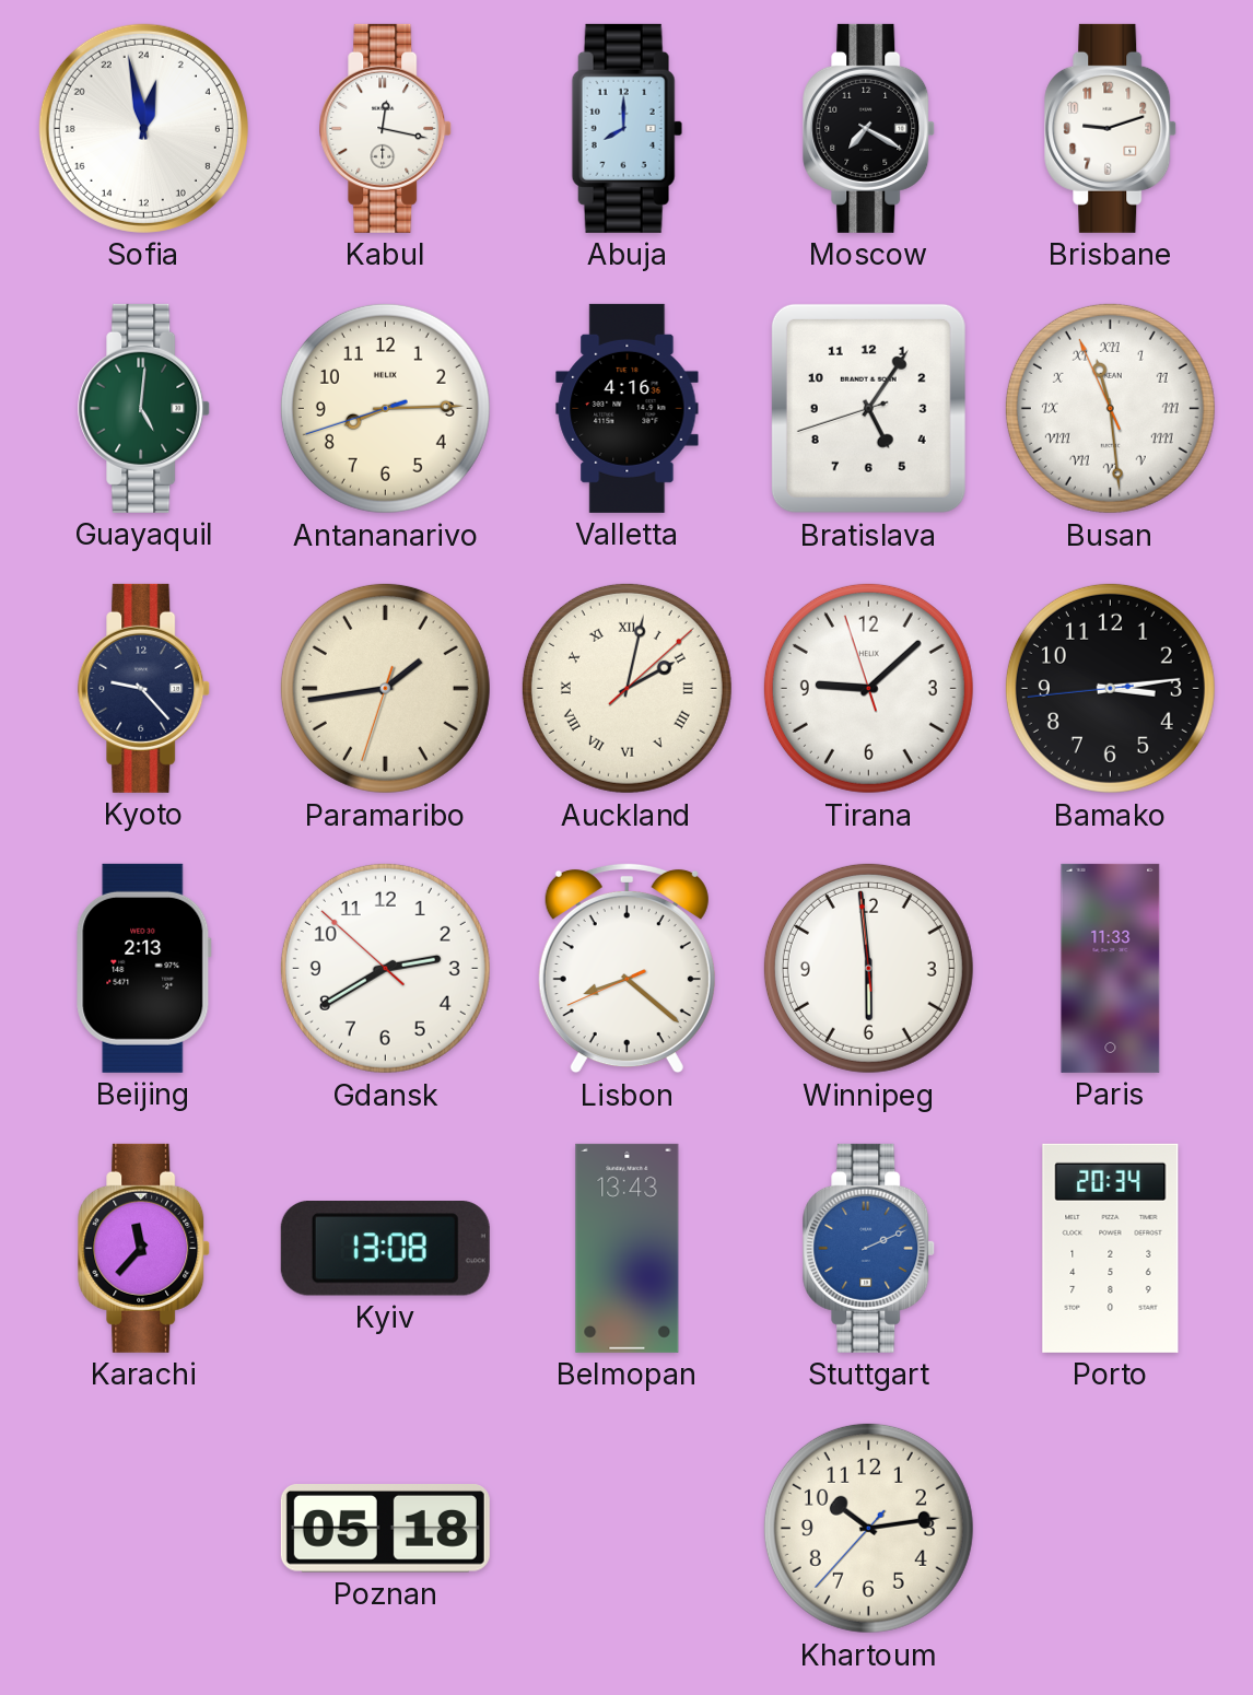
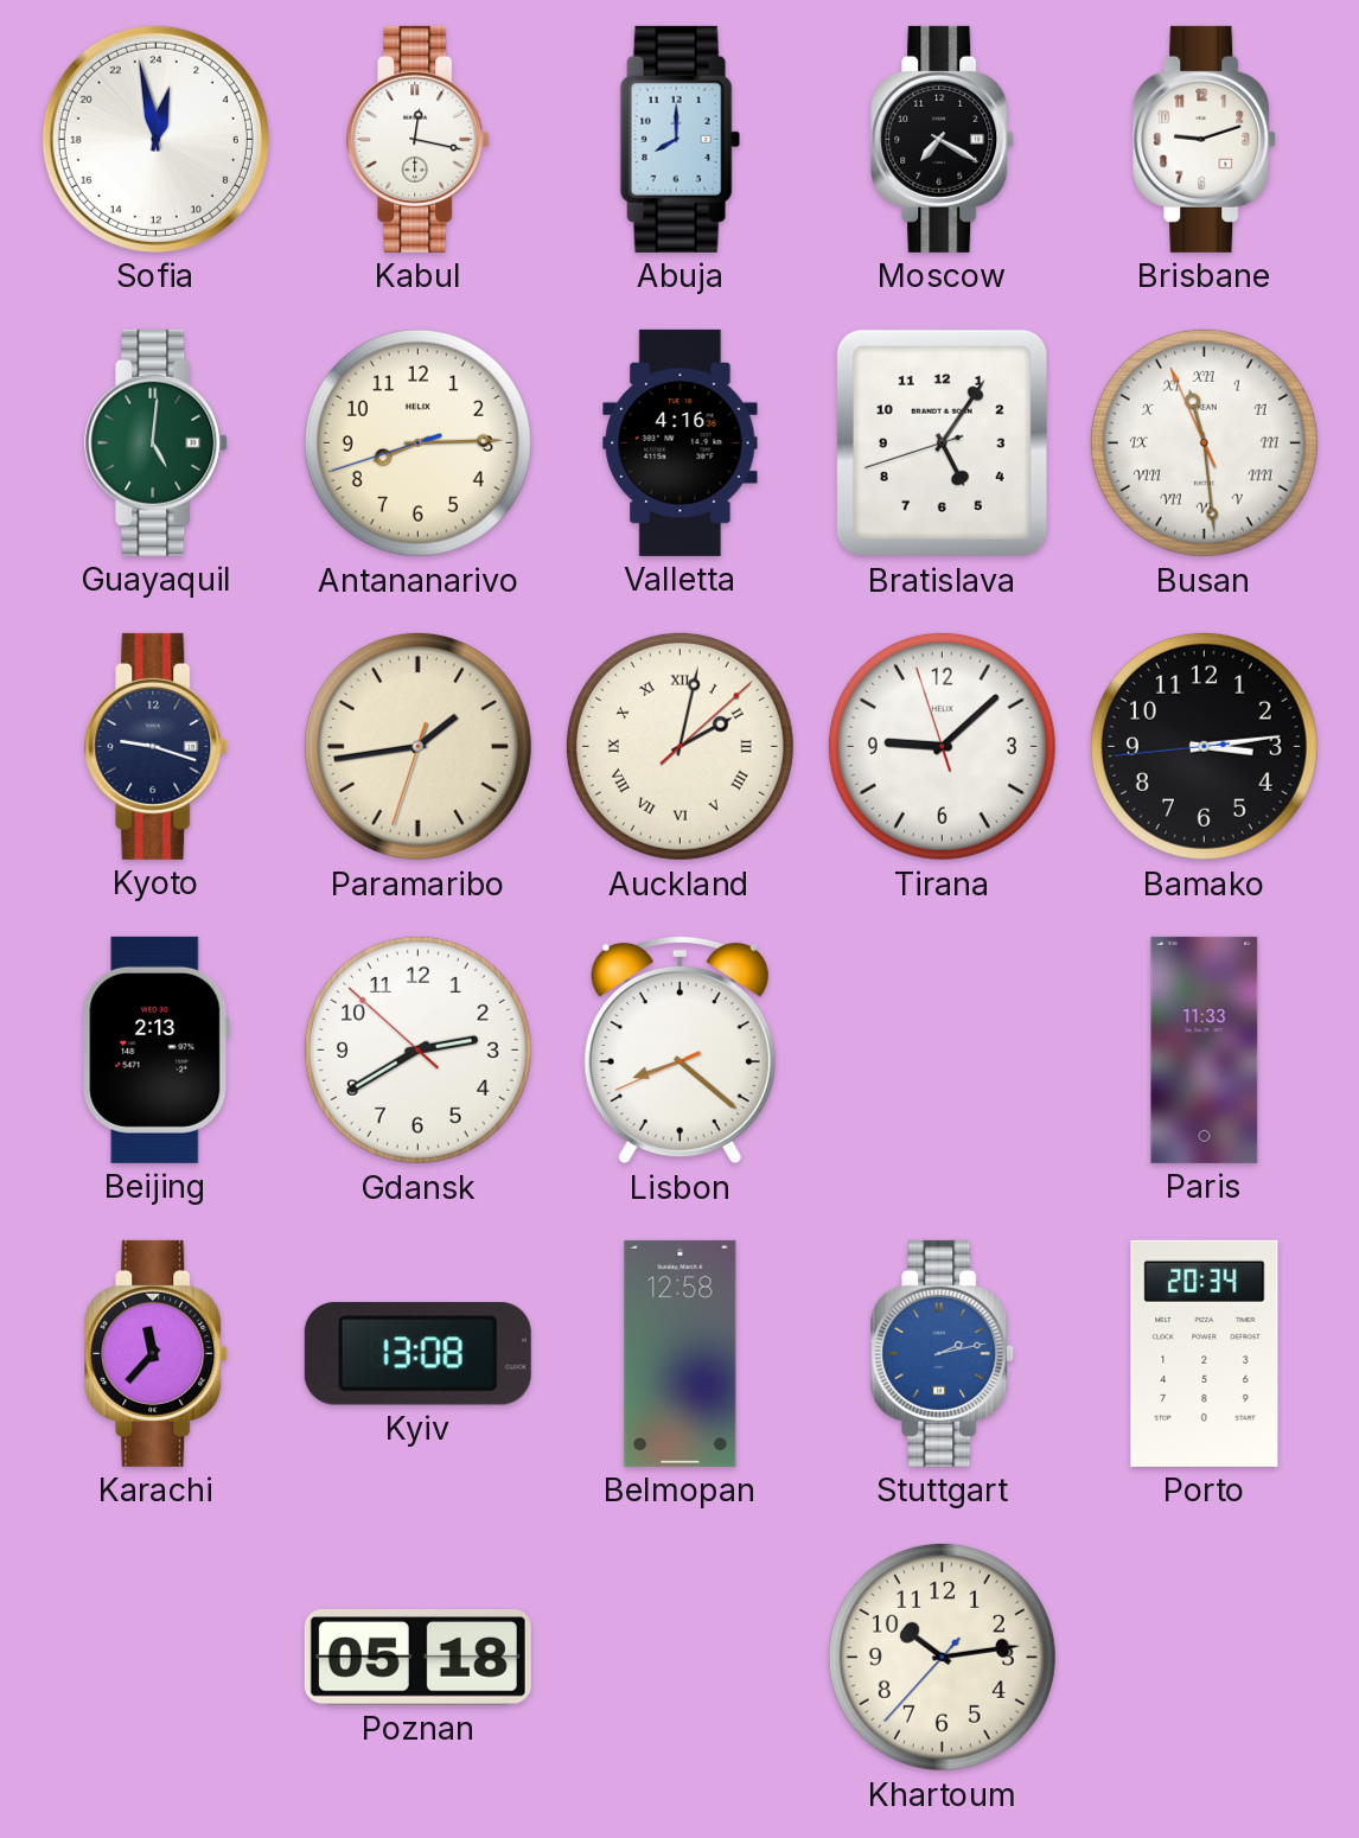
Kyoto: 9:23 -> 9:18
Winnipeg: 5:58 -> none
Belmopan: 13:43 -> 12:58
Stuttgart: 2:11 -> 2:13
